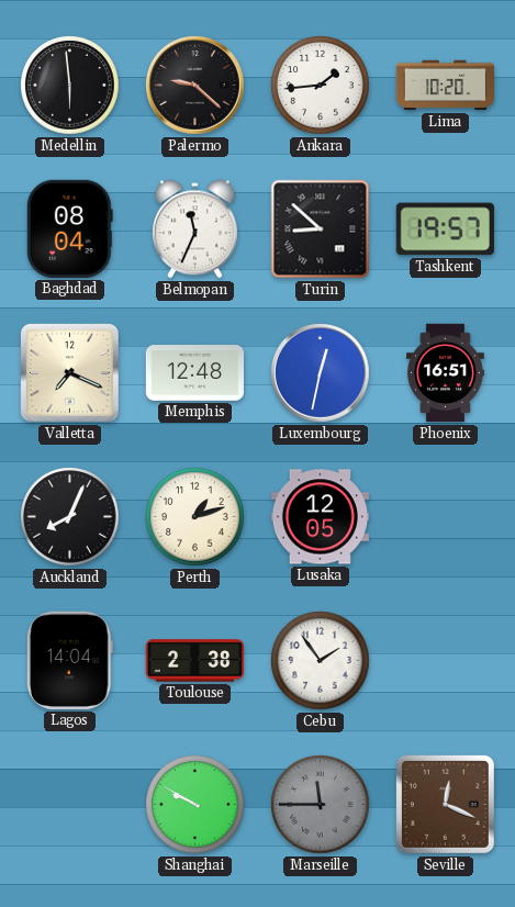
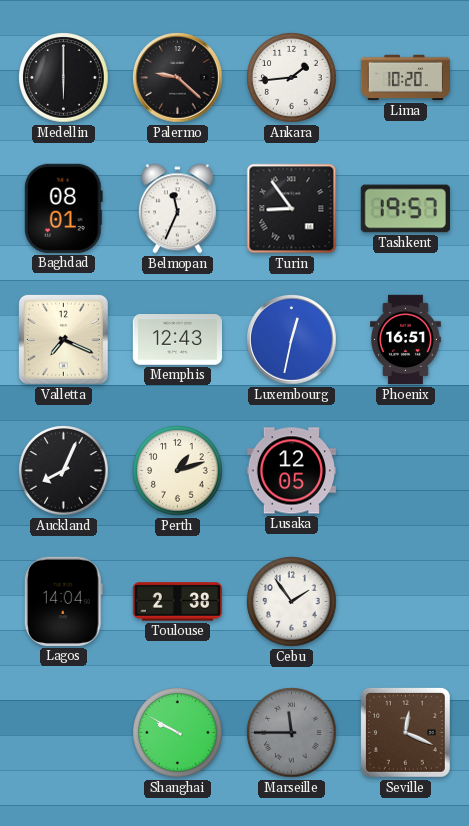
Medellin: 5:59 -> 6:00
Baghdad: 08:04 -> 08:01
Turin: 8:52 -> 8:54
Memphis: 12:48 -> 12:43
